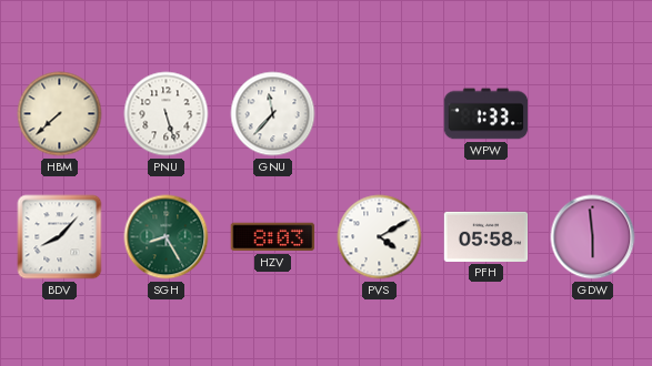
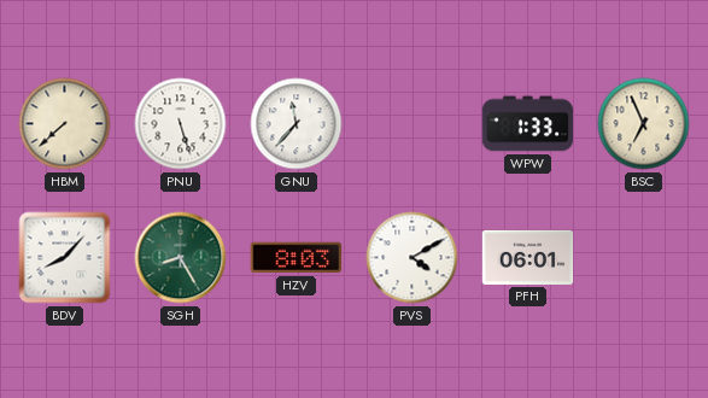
BSC: none -> 6:56
PFH: 05:58 -> 06:01
GDW: 5:59 -> none
